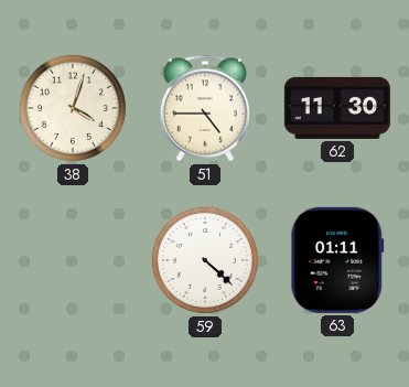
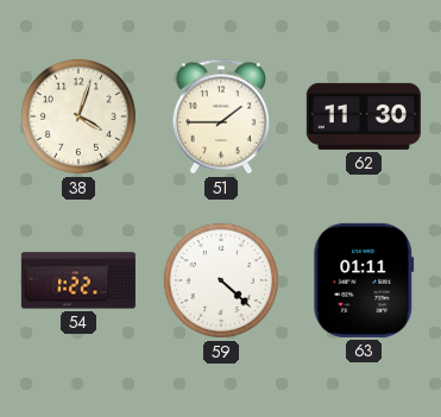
51: 4:45 -> 1:45
54: none -> 1:22
